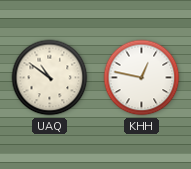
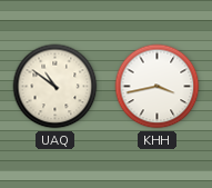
KHH: 12:47 -> 3:43
